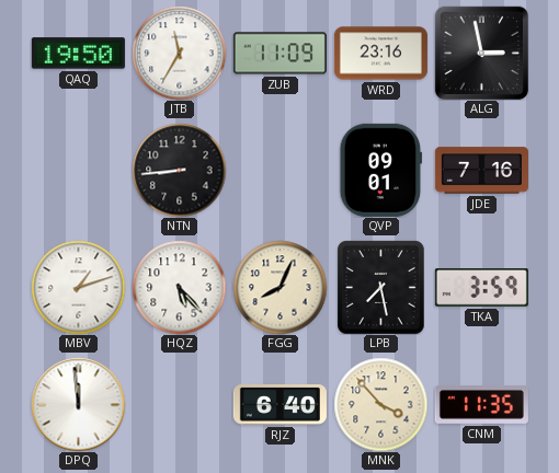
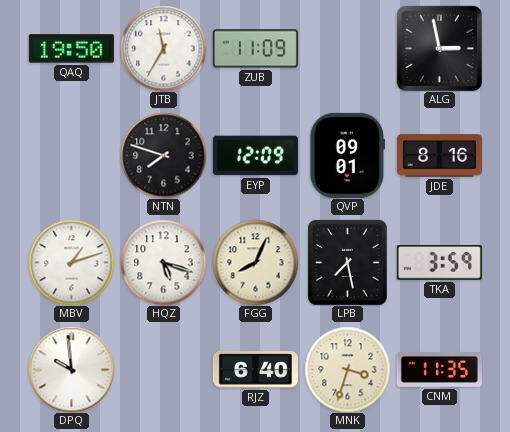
WRD: 23:16 -> none
NTN: 8:44 -> 7:48
EYP: none -> 12:09
JDE: 7:16 -> 8:16
HQZ: 5:23 -> 5:18
DPQ: 11:59 -> 9:59
MNK: 3:53 -> 3:33
